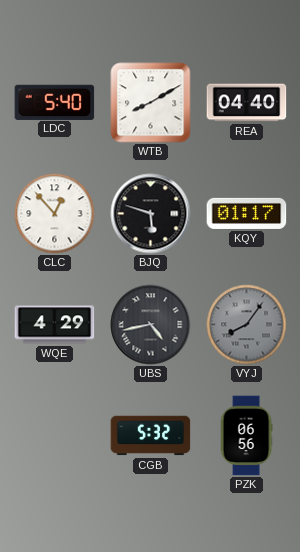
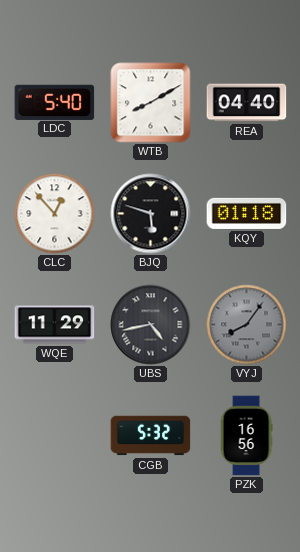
KQY: 01:17 -> 01:18
WQE: 4:29 -> 11:29
PZK: 06:56 -> 16:56
